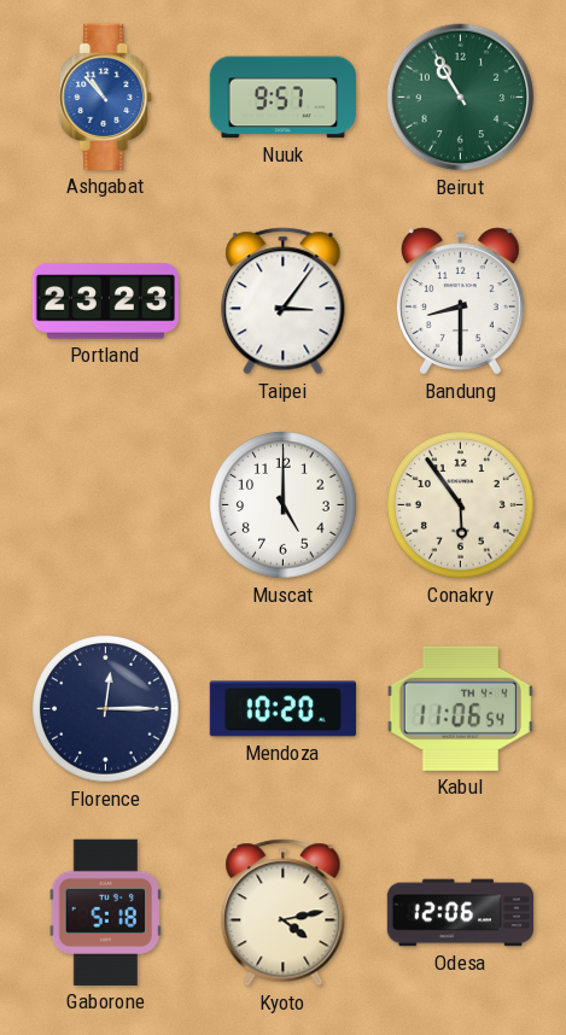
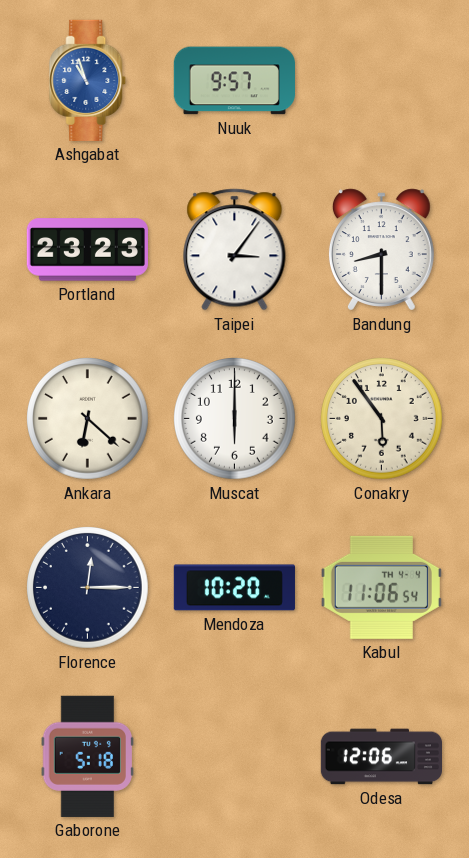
Ashgabat: 10:53 -> 10:57
Beirut: 10:55 -> none
Ankara: none -> 6:22
Muscat: 5:00 -> 6:00
Kyoto: 4:13 -> none
